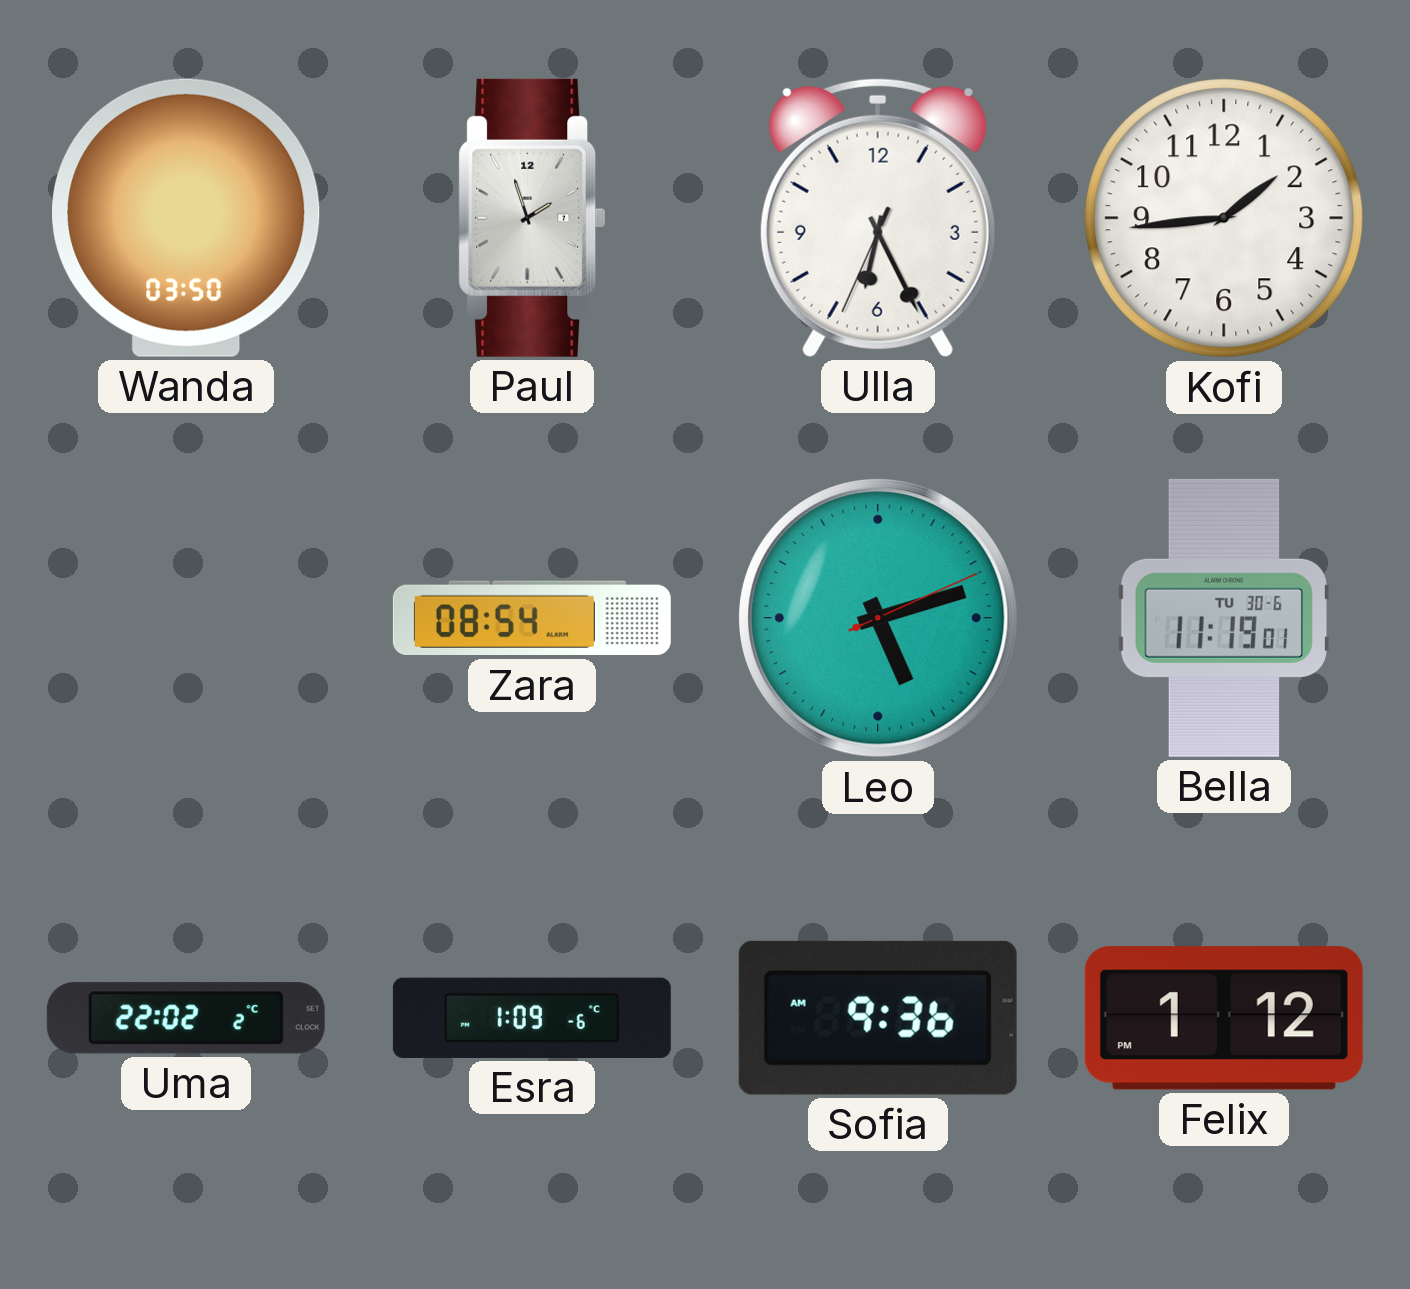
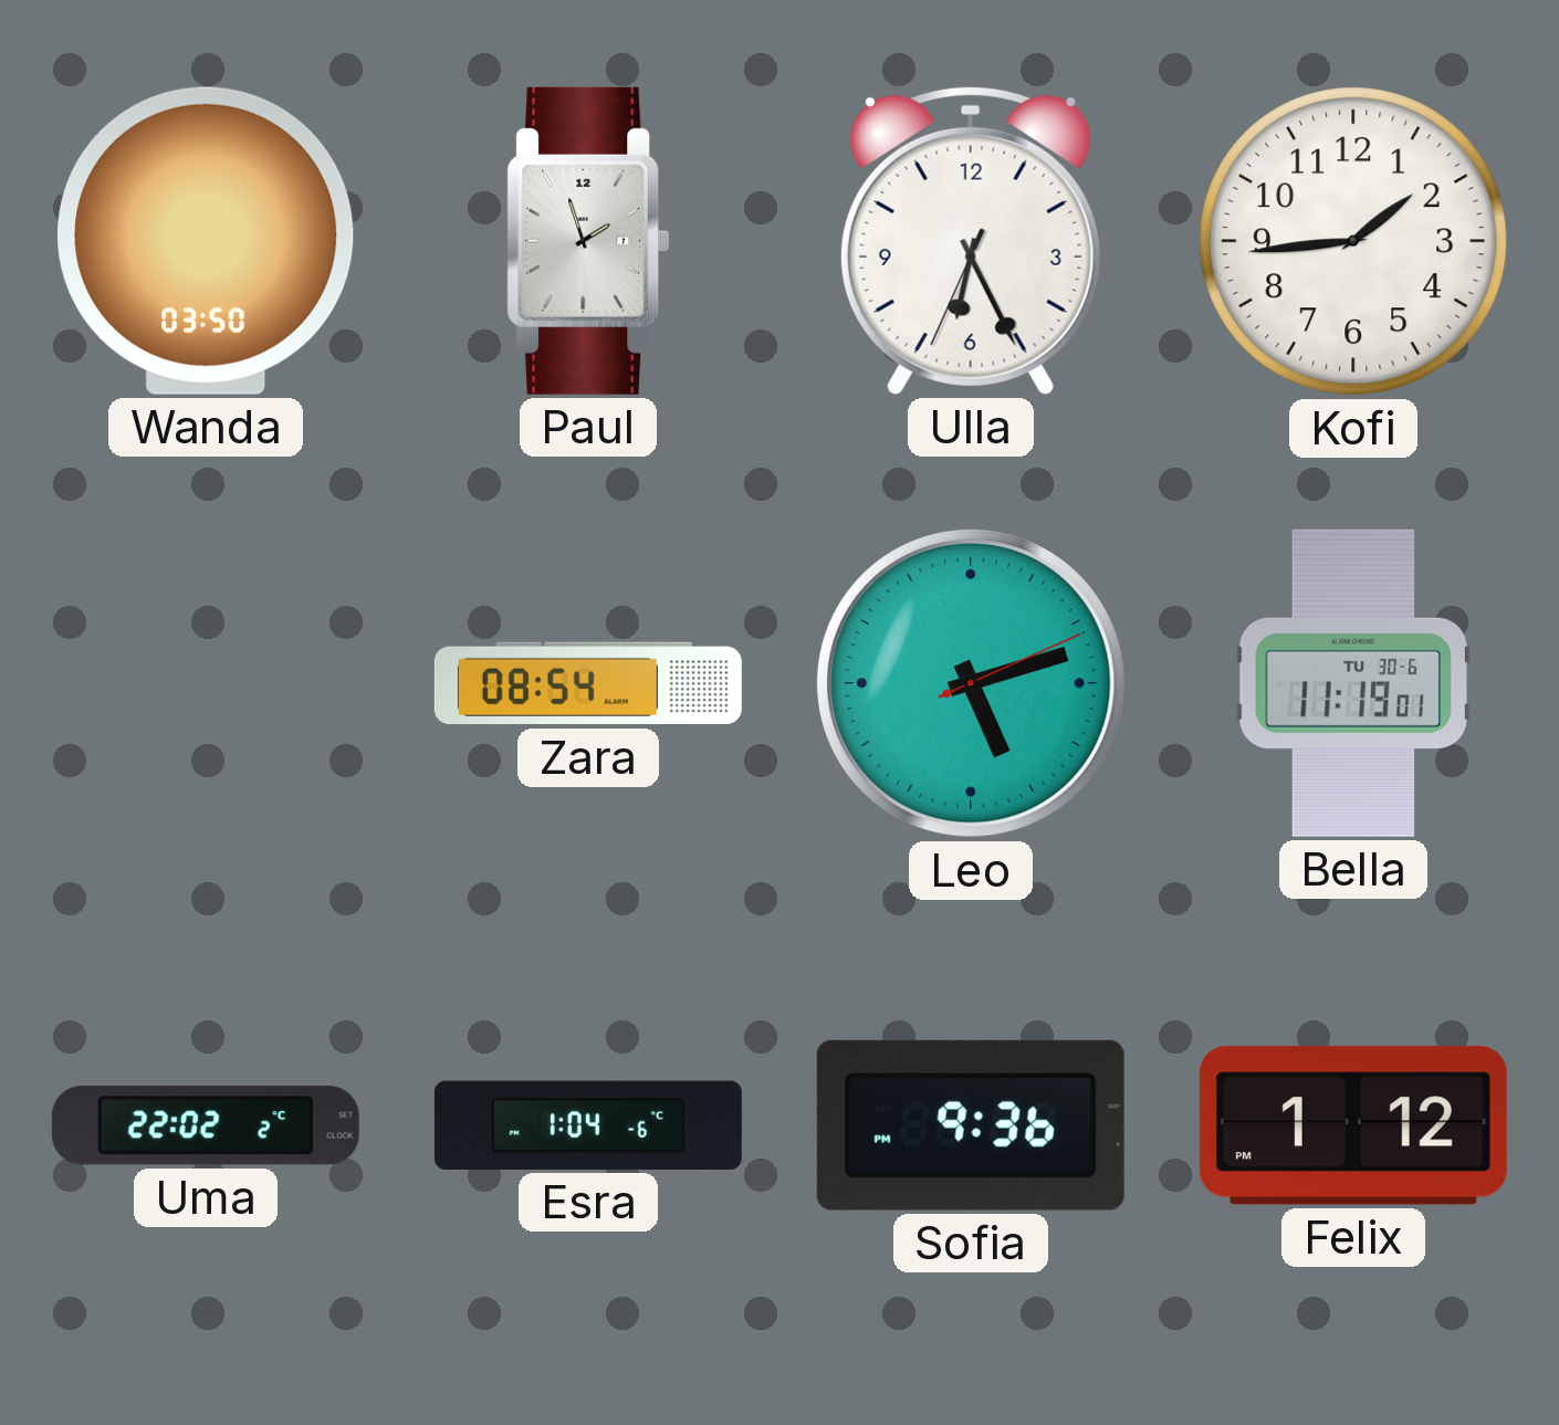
Esra: 1:09 -> 1:04
Sofia: 9:36 AM -> 9:36 PM
